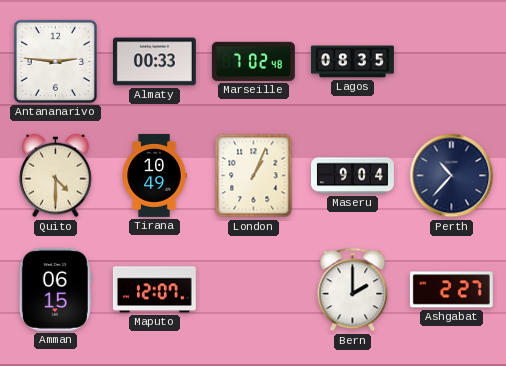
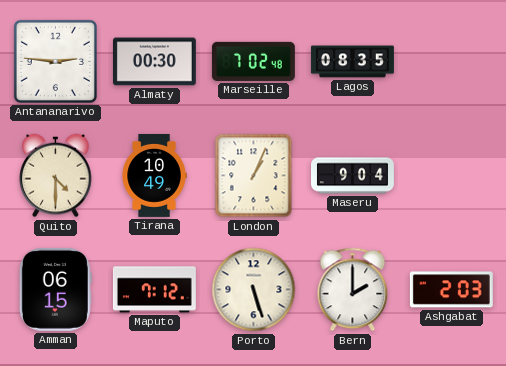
Almaty: 00:33 -> 00:30
Perth: 10:37 -> none
Maputo: 12:07 -> 7:12
Porto: none -> 5:27
Ashgabat: 2:27 -> 2:03
